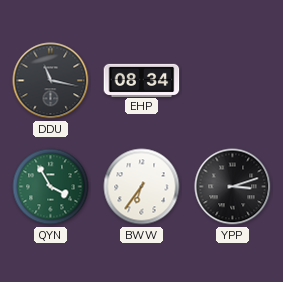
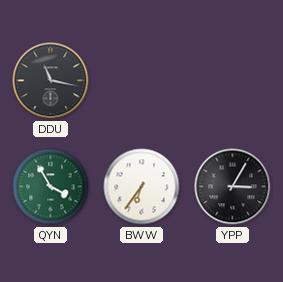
EHP: 08:34 -> none
YPP: 3:12 -> 3:05
